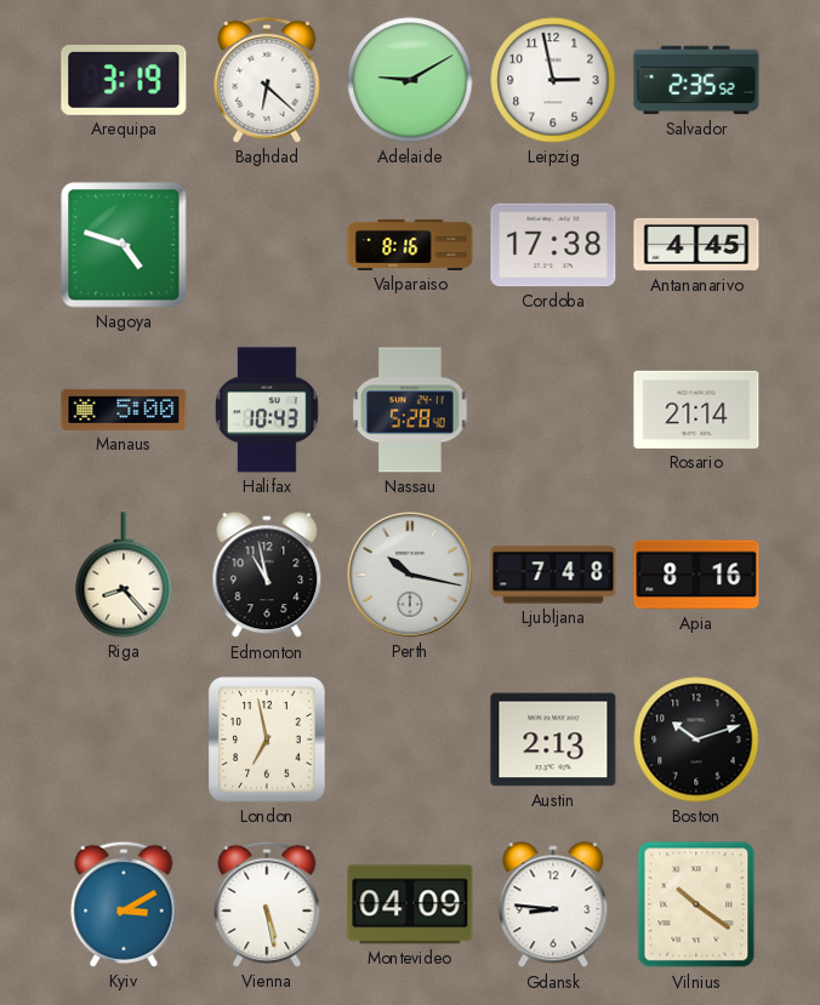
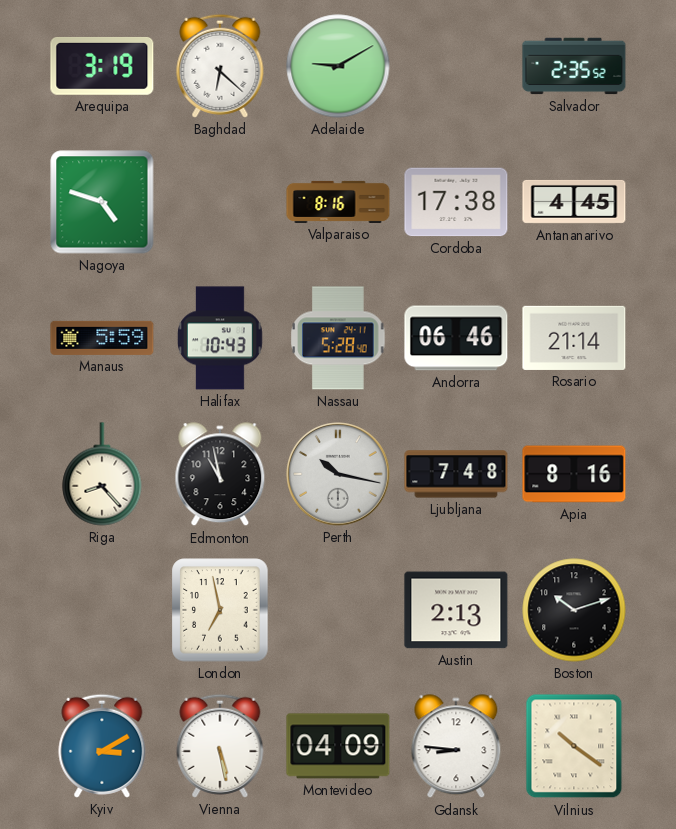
Leipzig: 2:58 -> none
Manaus: 5:00 -> 5:59
Andorra: none -> 06:46
